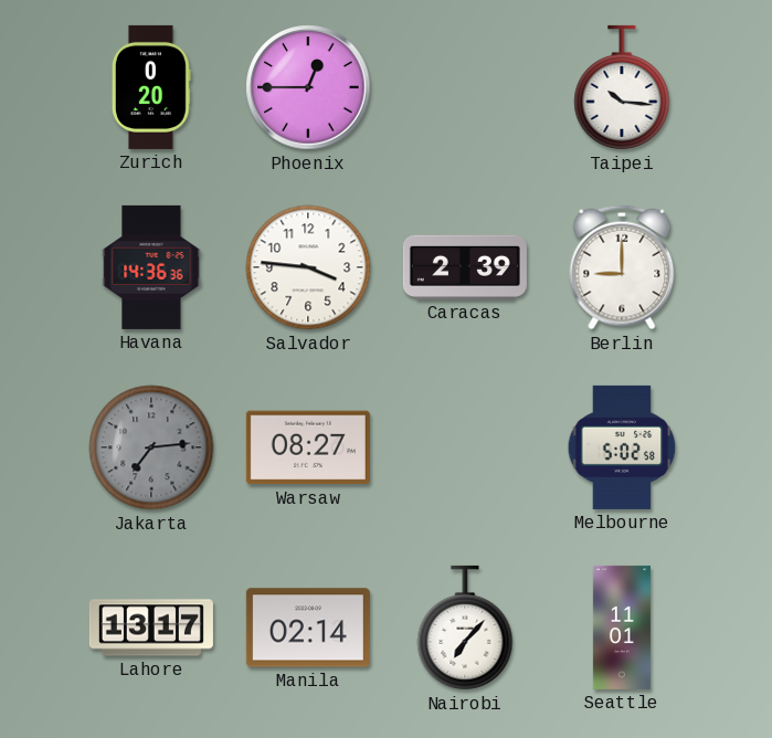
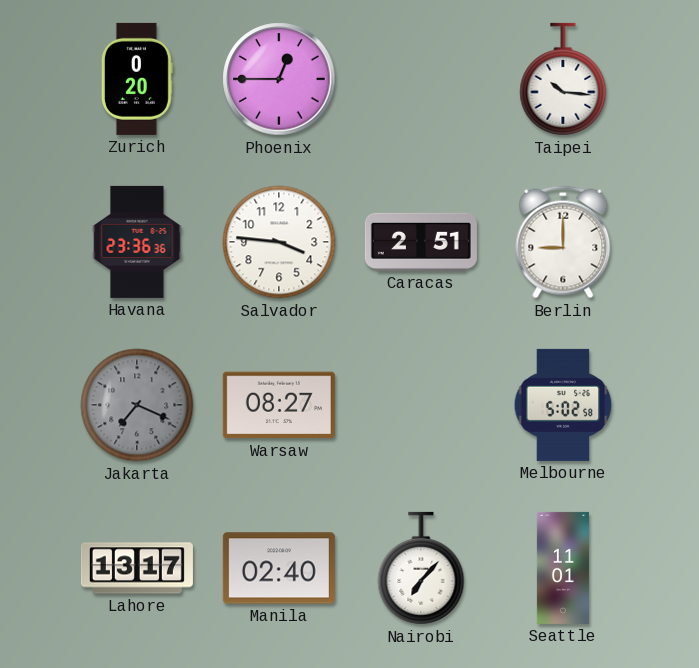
Havana: 14:36 -> 23:36
Caracas: 2:39 -> 2:51
Jakarta: 7:14 -> 7:19
Manila: 02:14 -> 02:40
